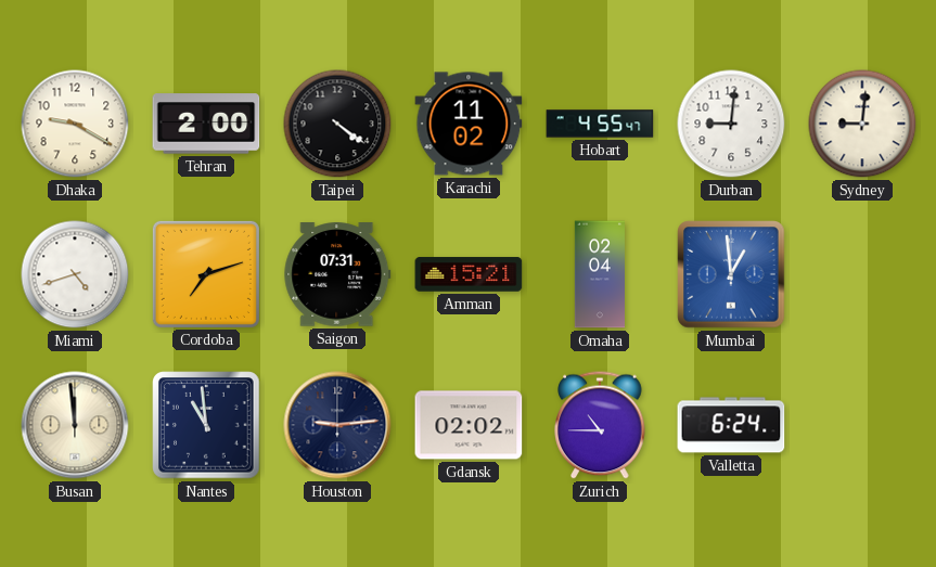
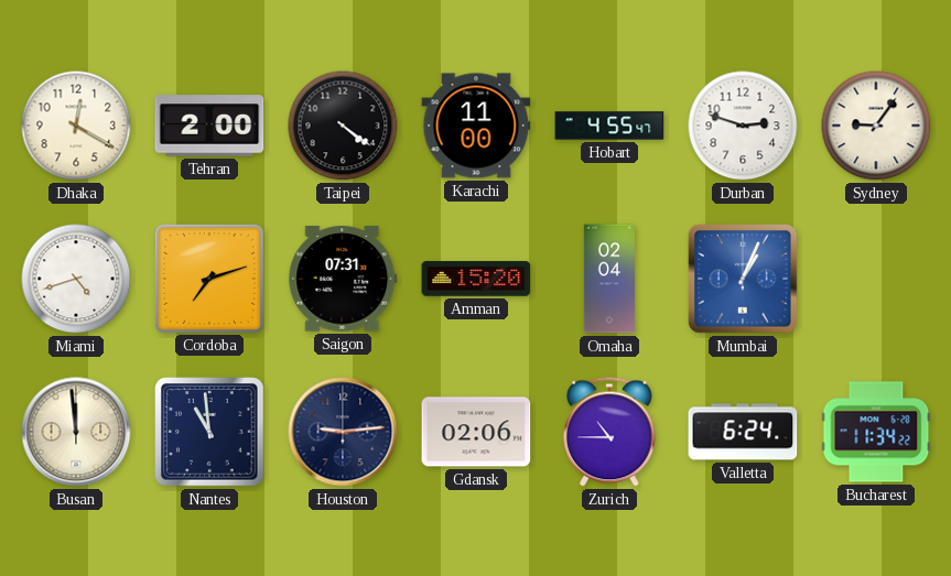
Dhaka: 9:20 -> 12:20
Karachi: 11:02 -> 11:00
Durban: 9:01 -> 2:48
Sydney: 9:01 -> 9:06
Amman: 15:21 -> 15:20
Mumbai: 12:59 -> 1:04
Gdansk: 02:02 -> 02:06
Bucharest: none -> 11:34
